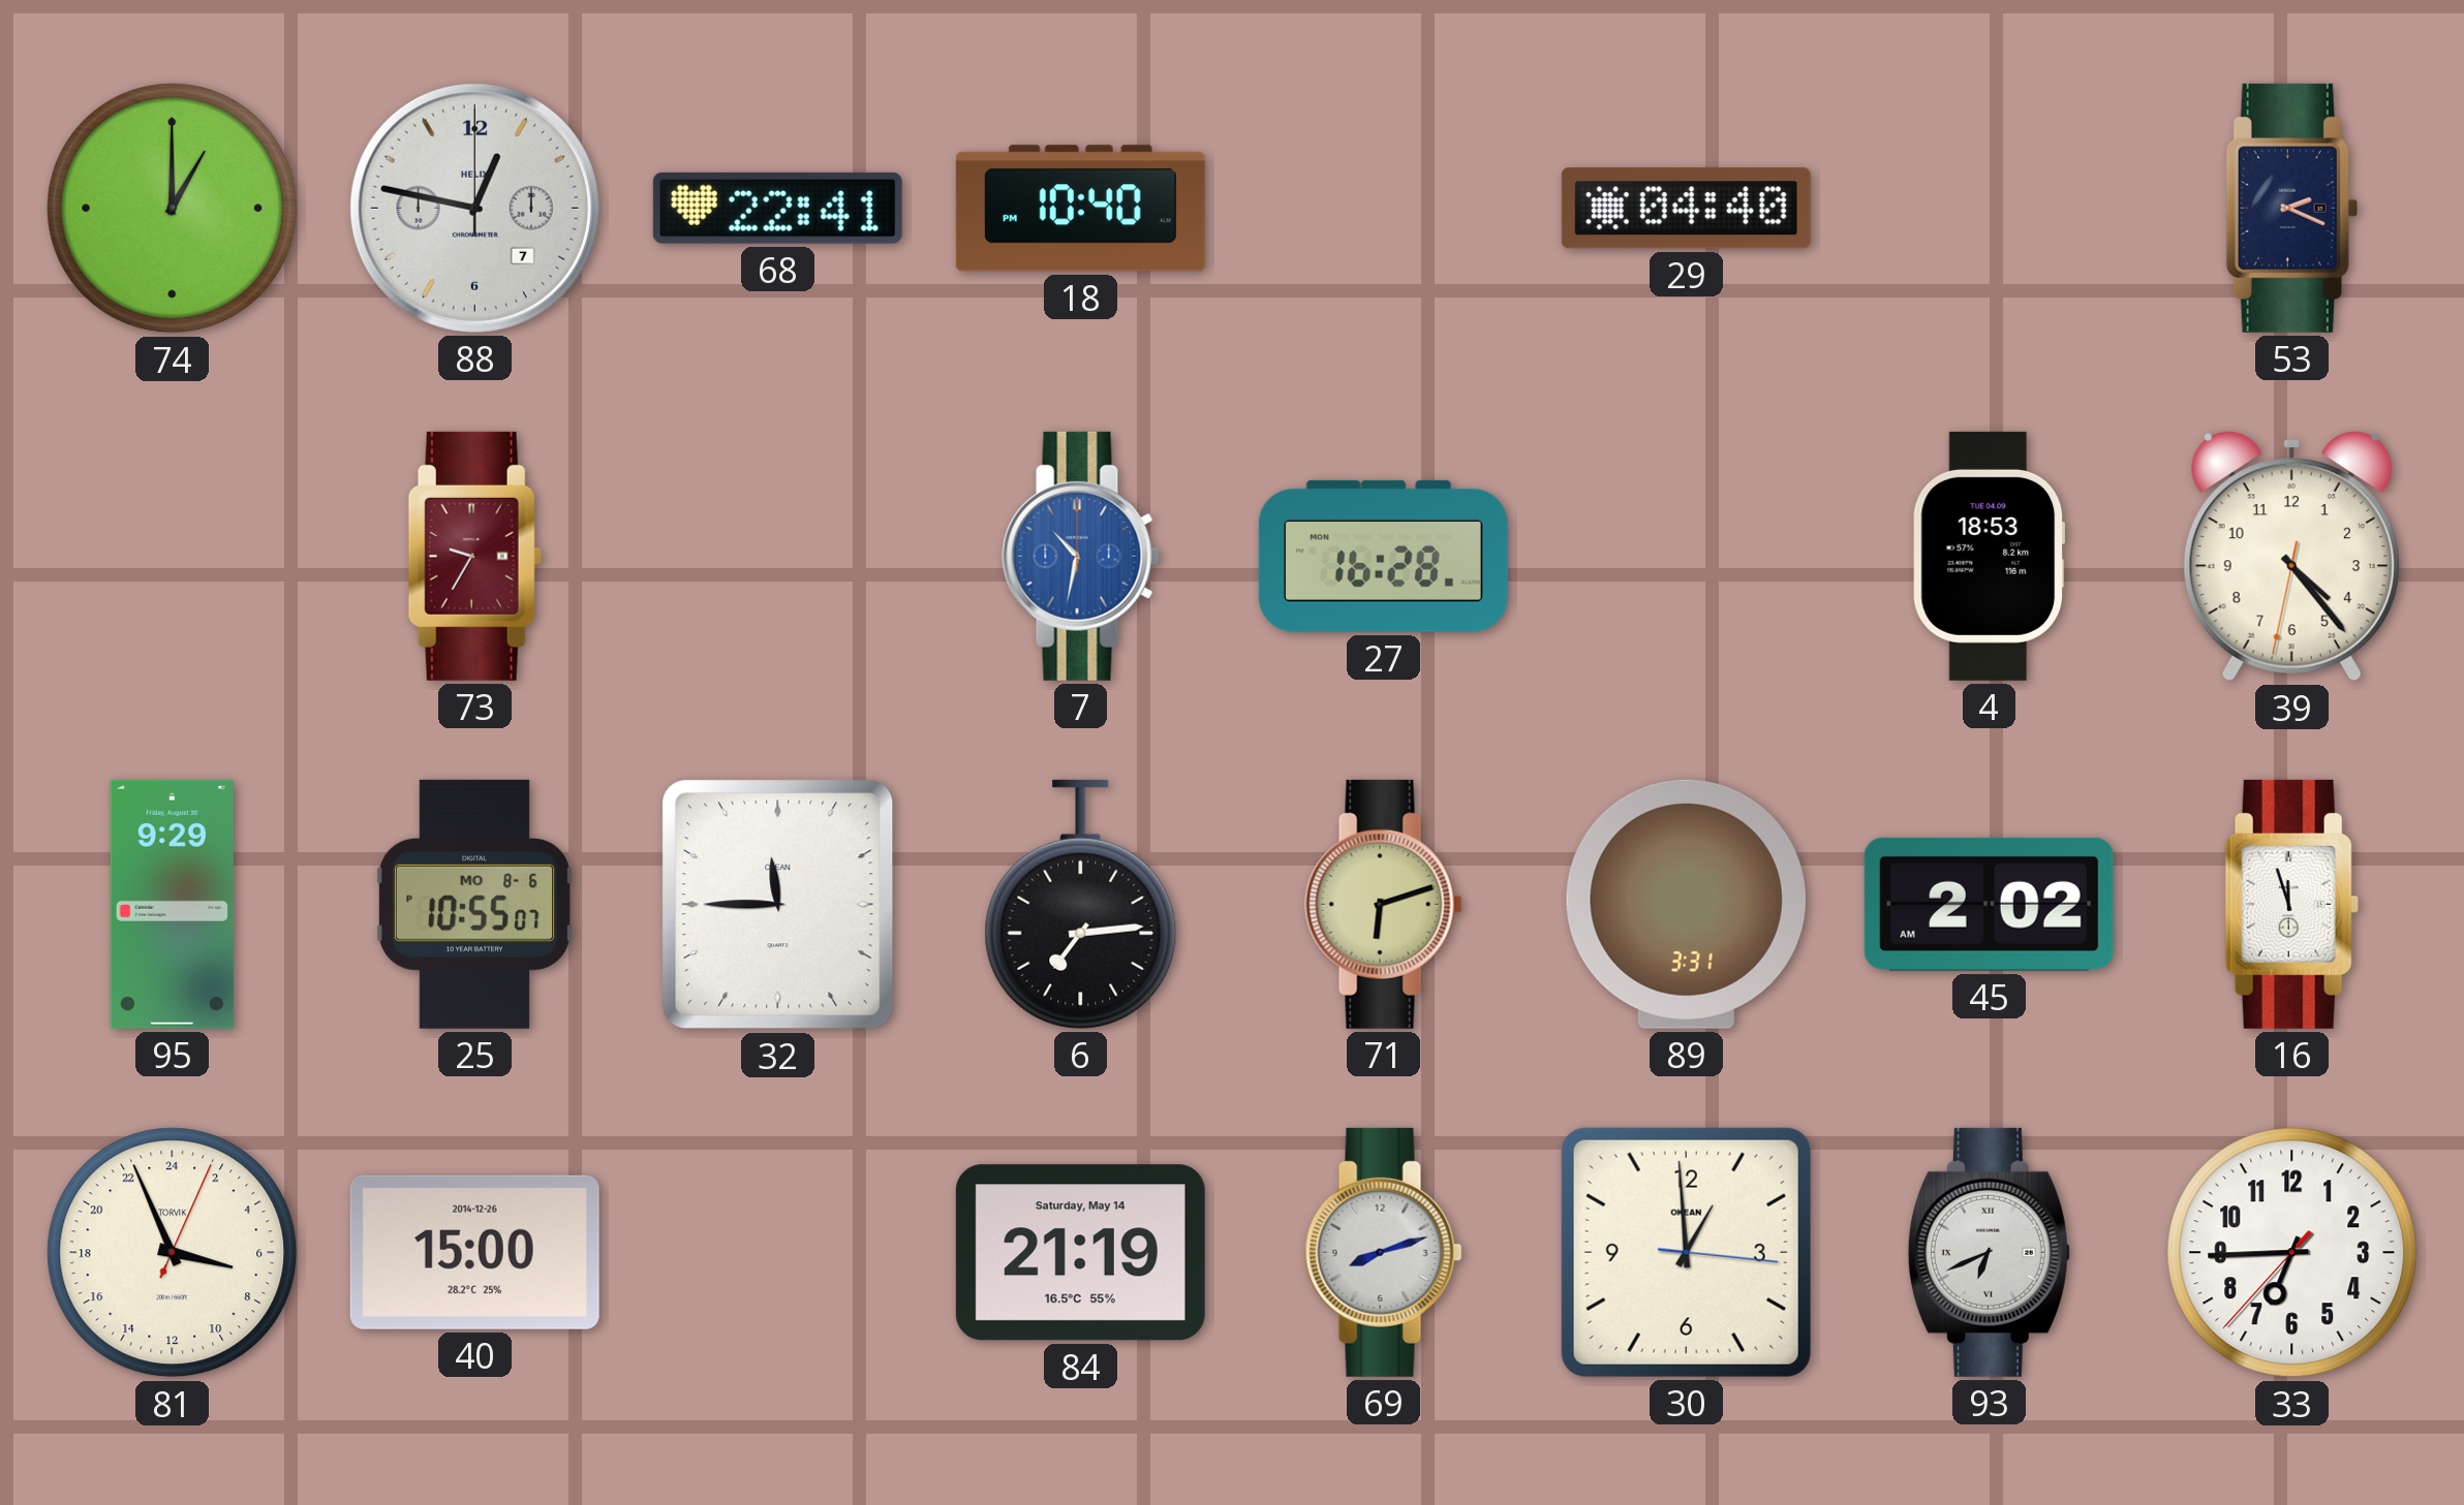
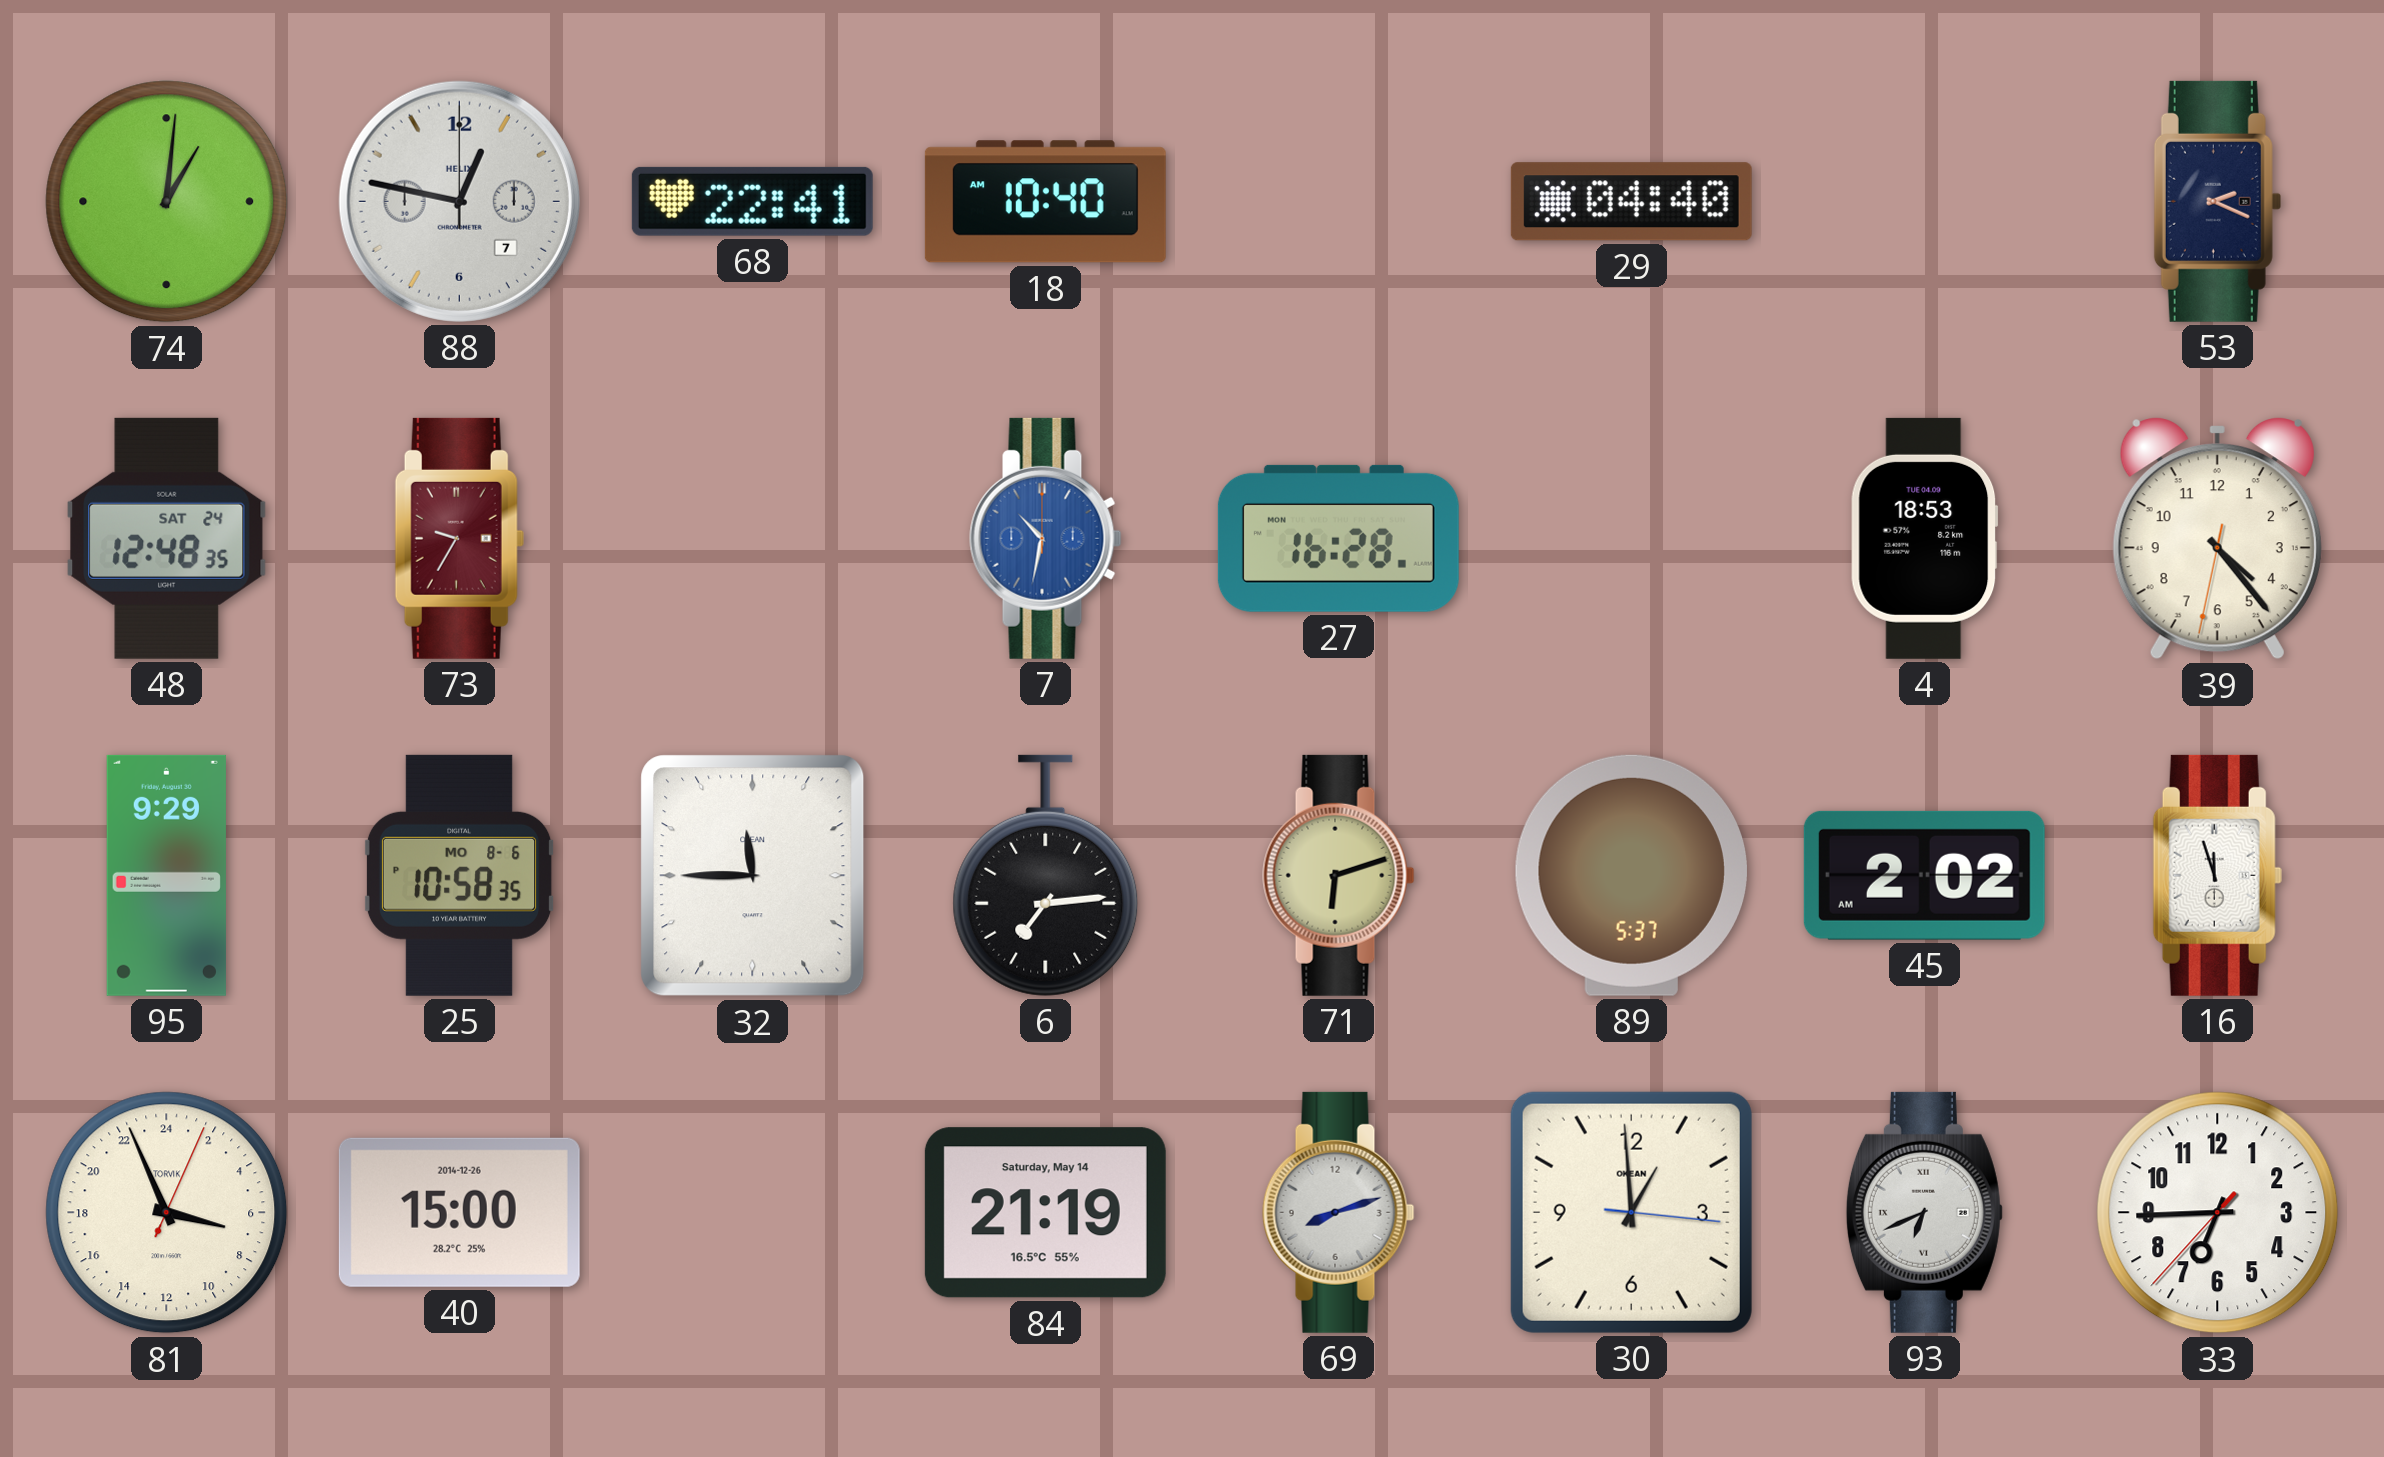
74: 1:00 -> 1:01
18: 10:40 PM -> 10:40 AM
48: none -> 12:48
25: 10:55 -> 10:58
89: 3:31 -> 5:37
